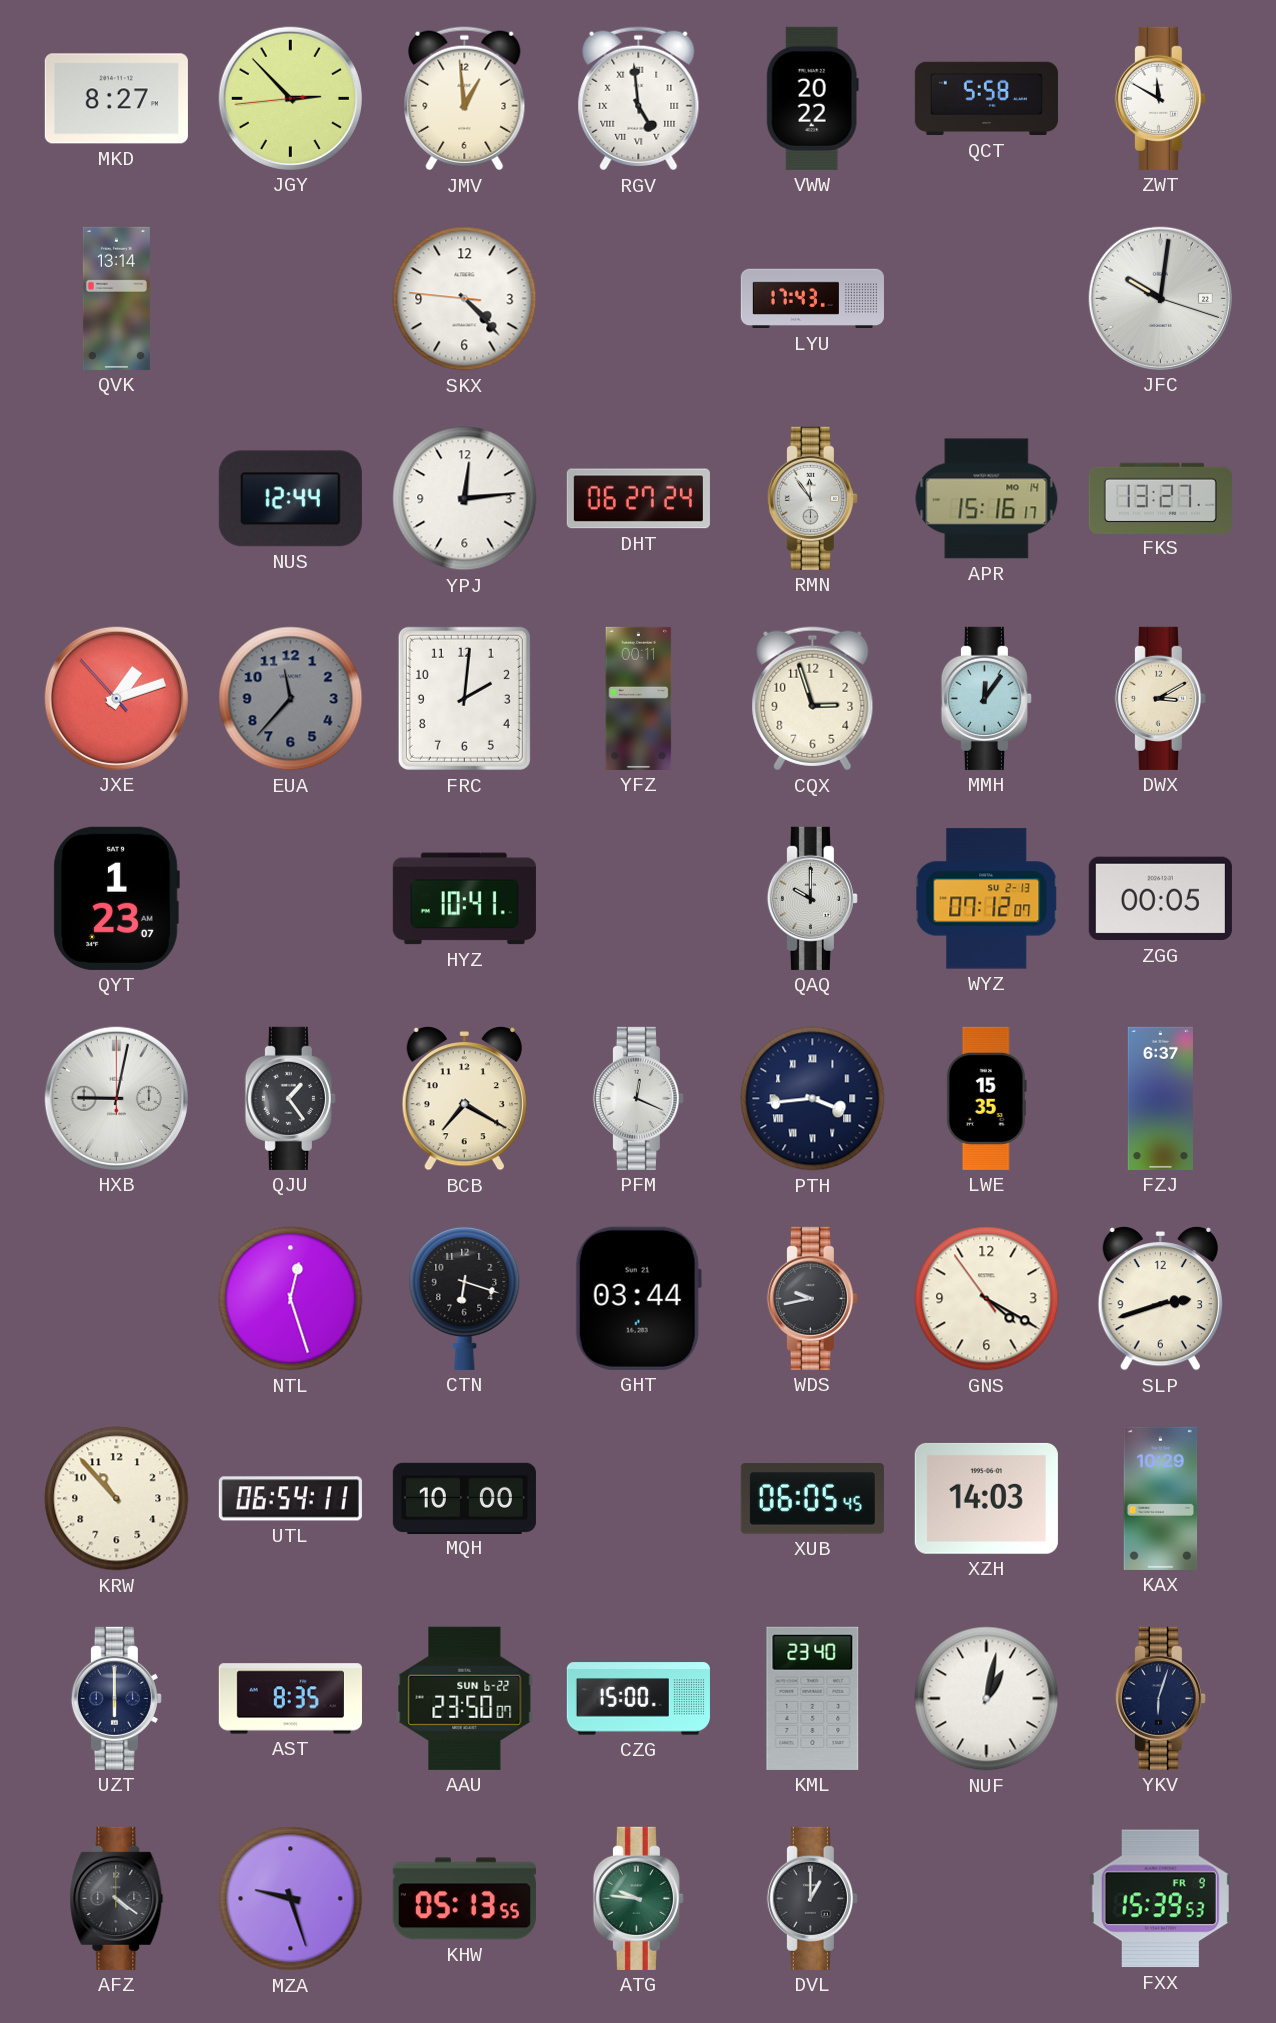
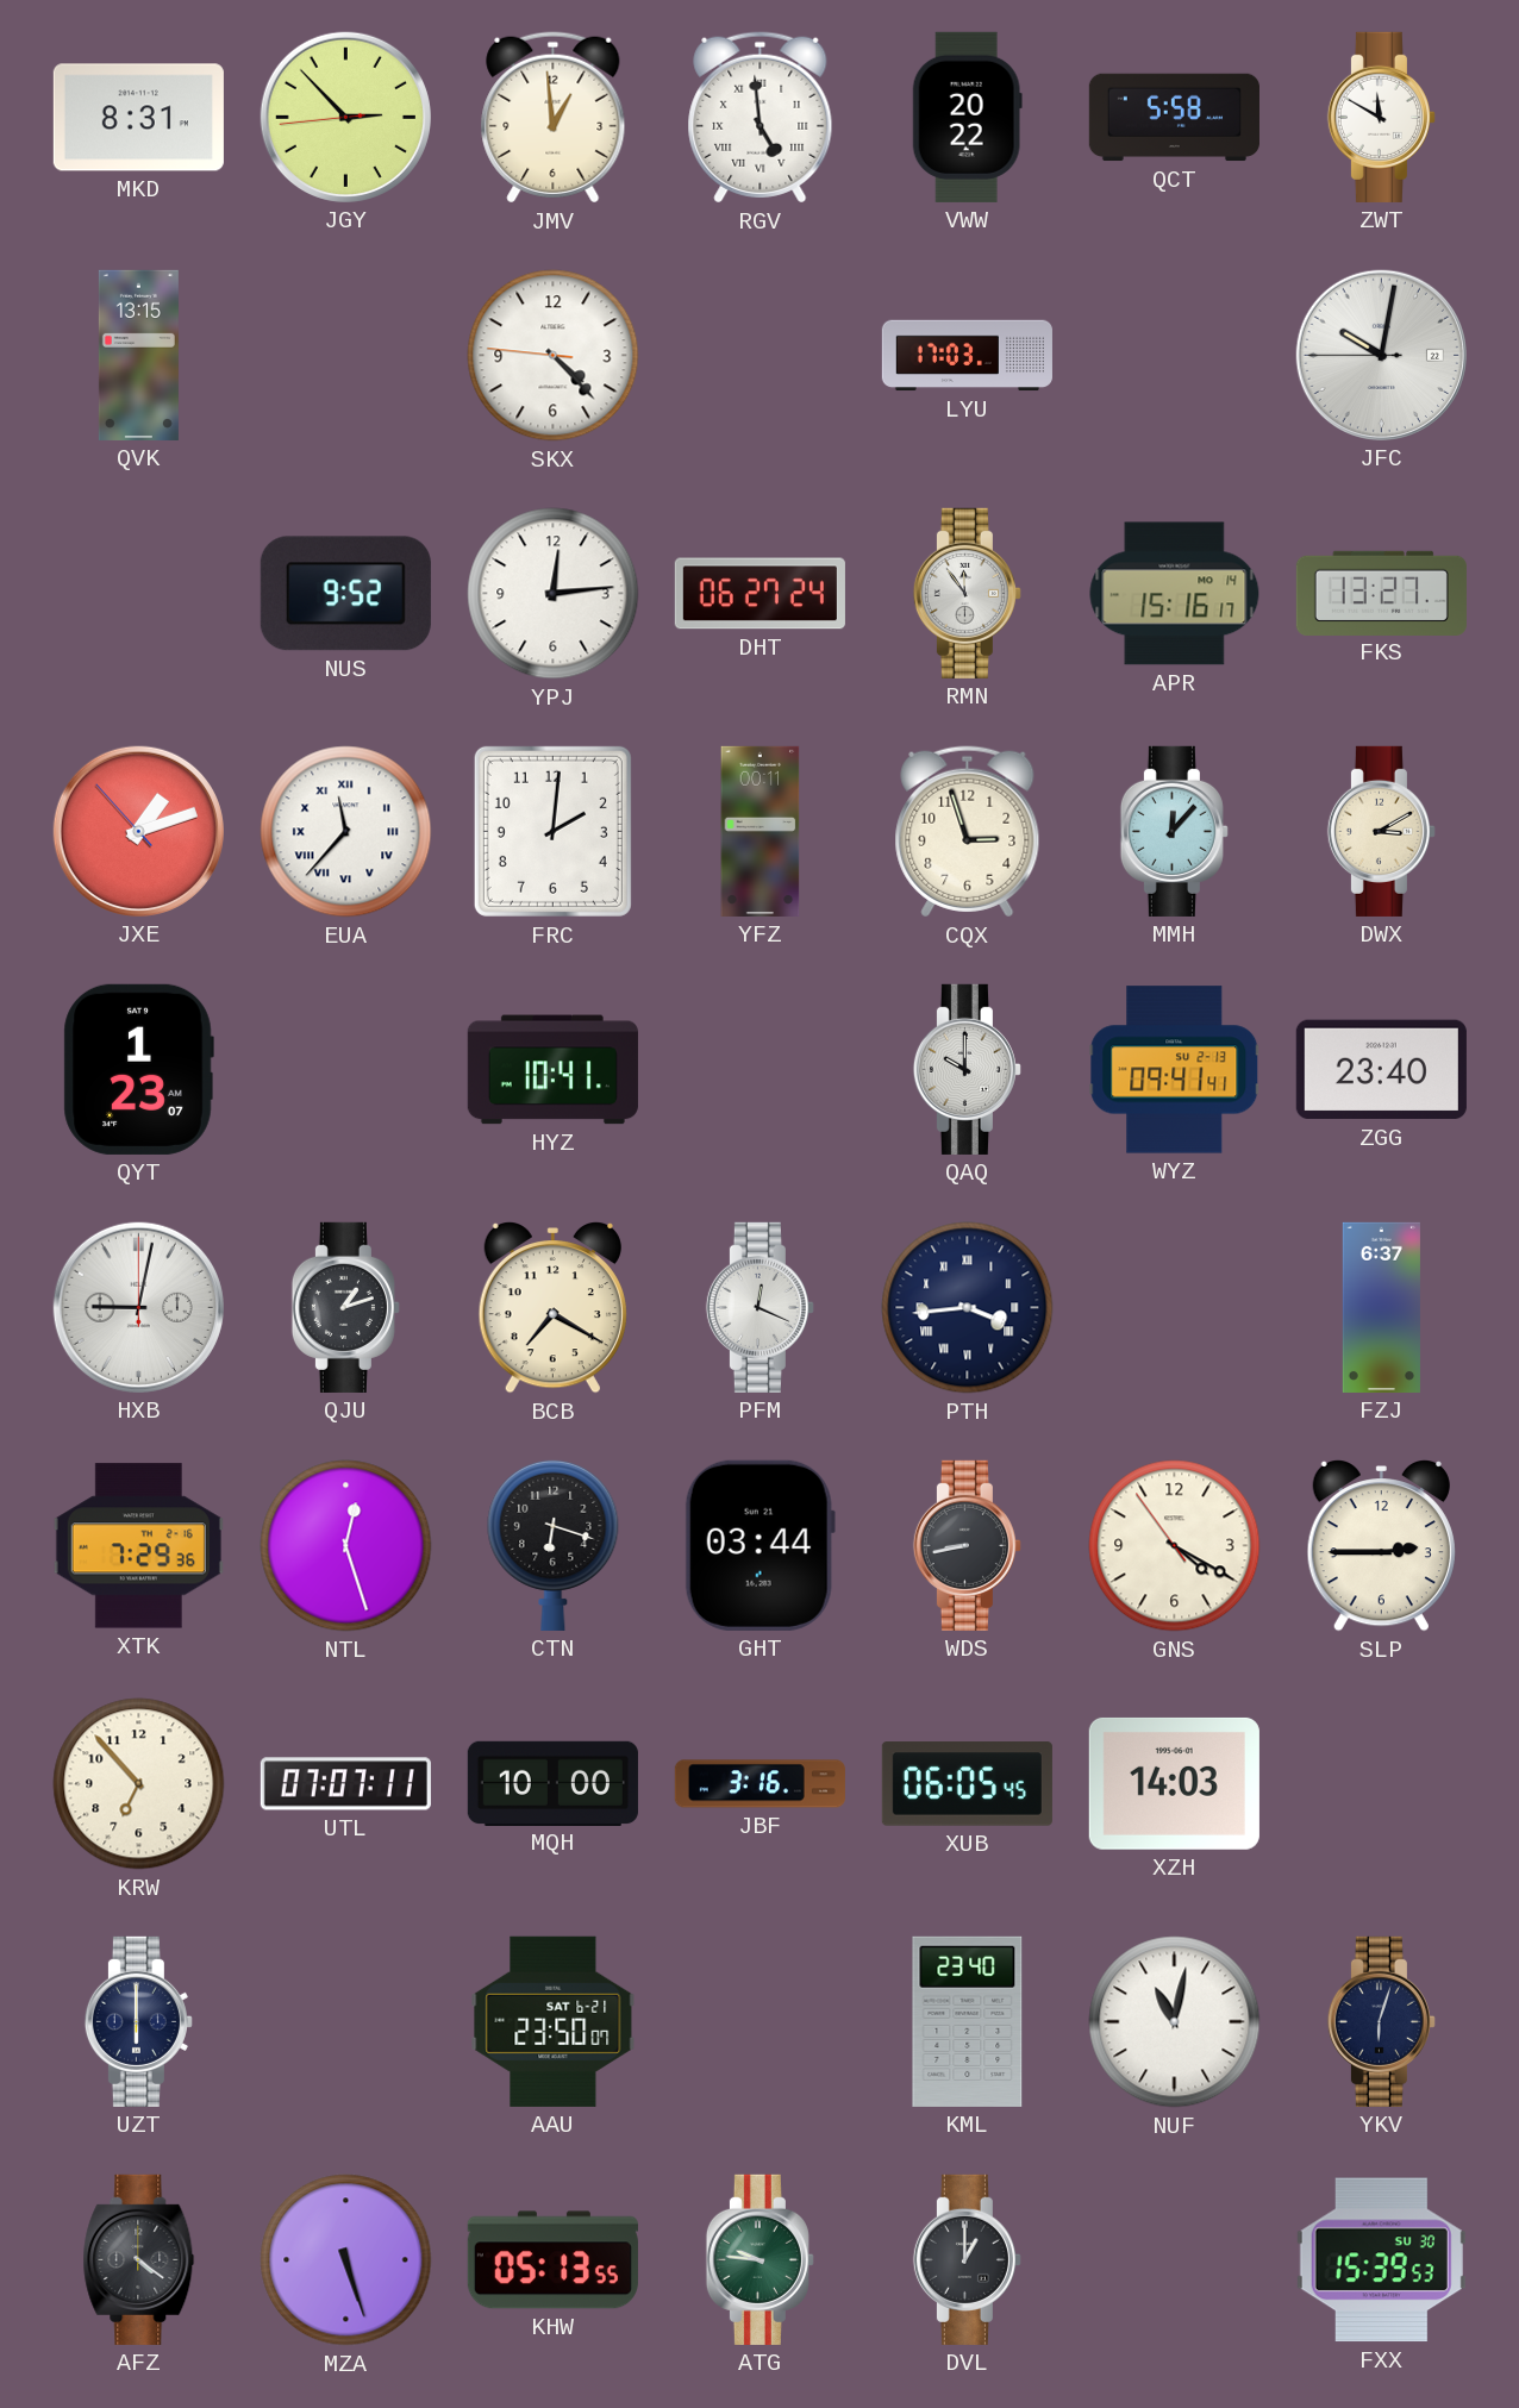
MKD: 8:27 -> 8:31
QVK: 13:14 -> 13:15
LYU: 17:43 -> 17:03
JFC: 10:01:18 -> 10:01:45
NUS: 12:44 -> 9:52
EUA dial: grey -> white
EUA numerals: Arabic -> Roman
MMH: 12:06 -> 12:07
WYZ: 07:12 -> 09:41
ZGG: 00:05 -> 23:40
QJU: 1:24 -> 1:12
LWE: 15:35 -> none
XTK: none -> 7:29
WDS: 9:43 -> 8:43
SLP: 2:42 -> 2:45
KRW: 10:53 -> 6:53
UTL: 06:54 -> 07:07
JBF: none -> 3:16
KAX: 10:29 -> none
AST: 8:35 -> none
AAU date: SUN 6-22 -> SAT 6-21
CZG: 15:00 -> none
NUF: 1:02 -> 11:02
MZA: 9:27 -> 5:27
FXX date: FR 9 -> SU 30
